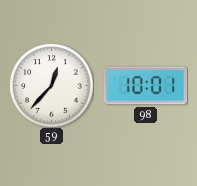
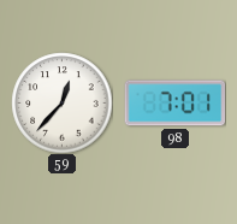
98: 10:01 -> 7:01
